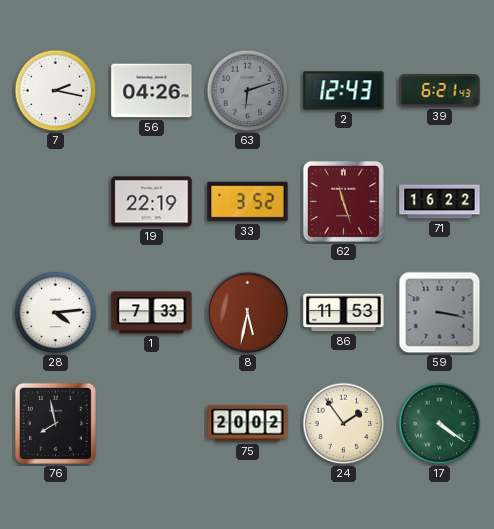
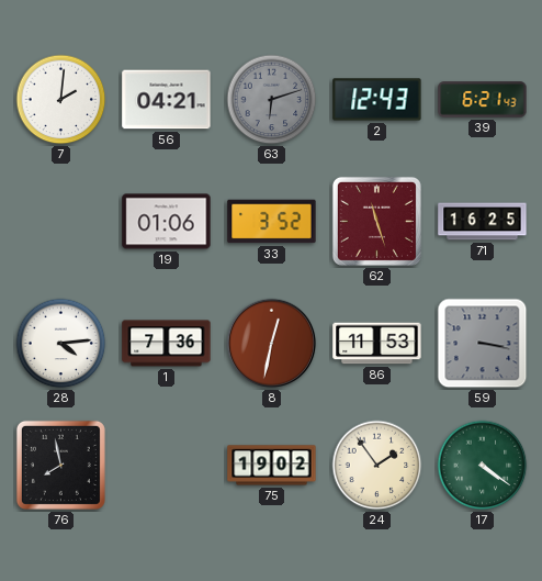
7: 2:17 -> 2:01
56: 04:26 -> 04:21
19: 22:19 -> 01:06
71: 16:22 -> 16:25
1: 7:33 -> 7:36
8: 5:32 -> 12:32
75: 20:02 -> 19:02
